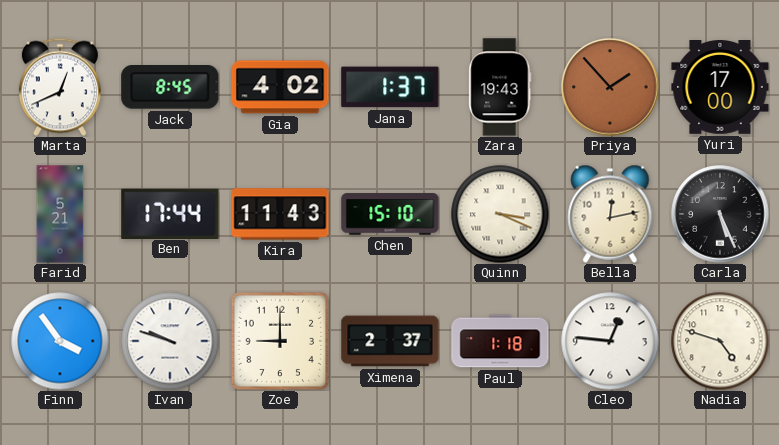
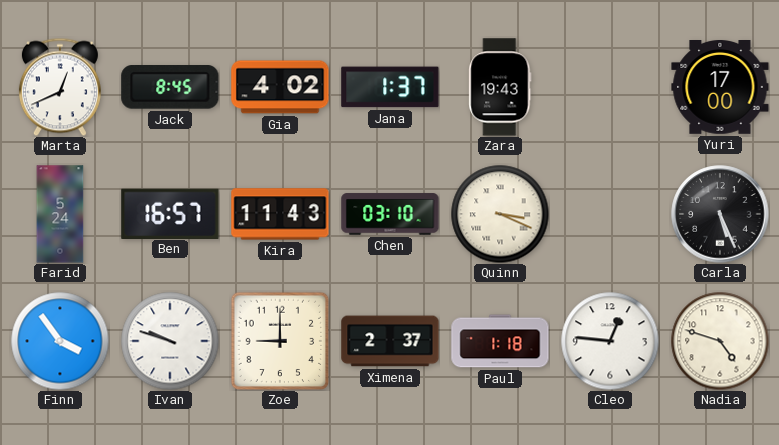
Priya: 1:53 -> none
Farid: 5:21 -> 5:24
Ben: 17:44 -> 16:57
Chen: 15:10 -> 03:10
Bella: 12:13 -> none
